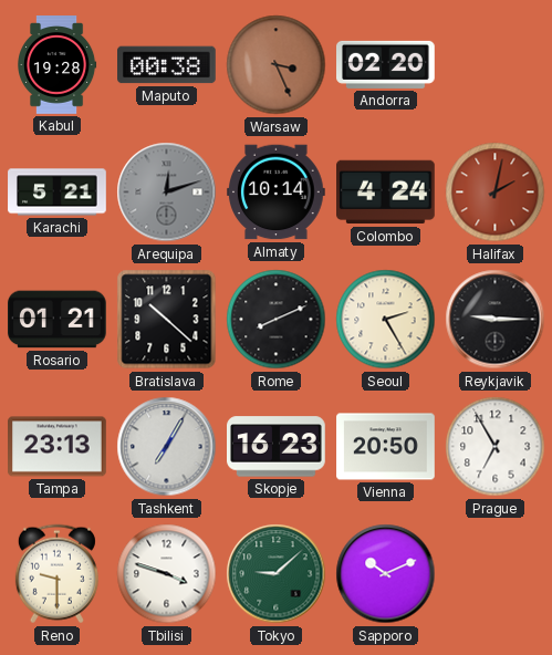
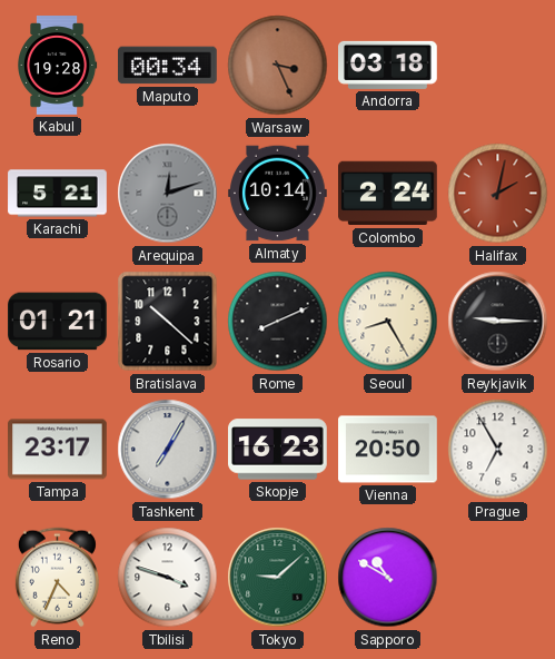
Maputo: 00:38 -> 00:34
Andorra: 02:20 -> 03:18
Colombo: 4:24 -> 2:24
Seoul: 2:25 -> 8:25
Tampa: 23:13 -> 23:17
Reno: 9:30 -> 4:34
Sapporo: 10:11 -> 10:50
